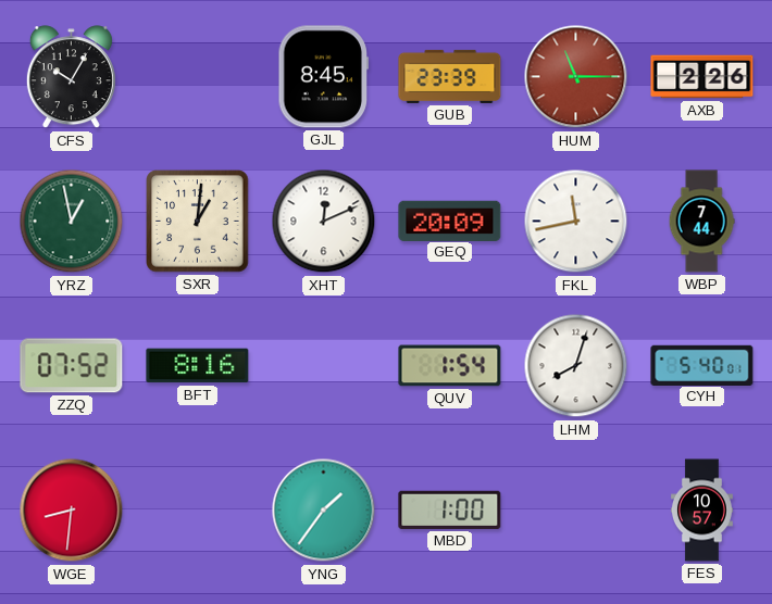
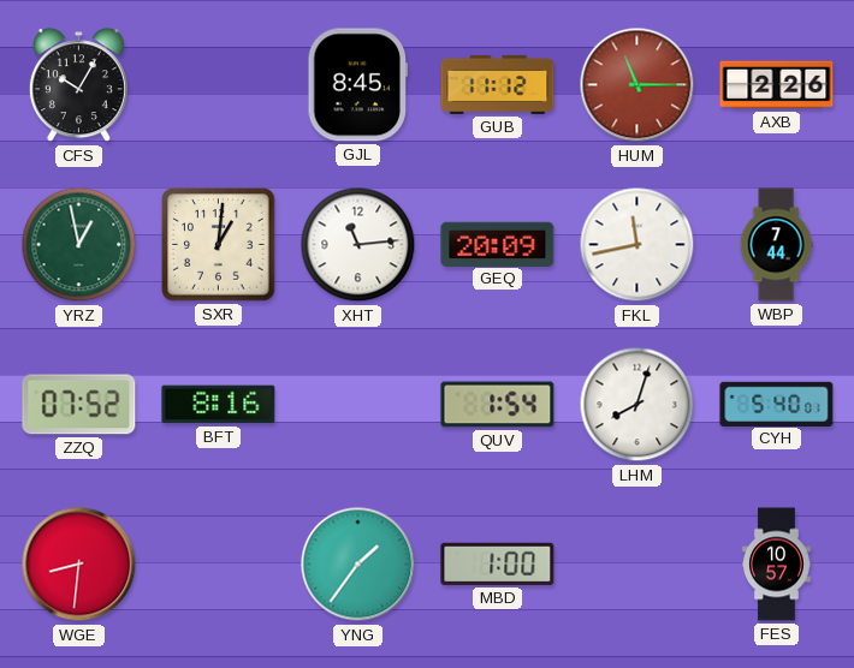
GUB: 23:39 -> 11:12
XHT: 12:11 -> 11:14
